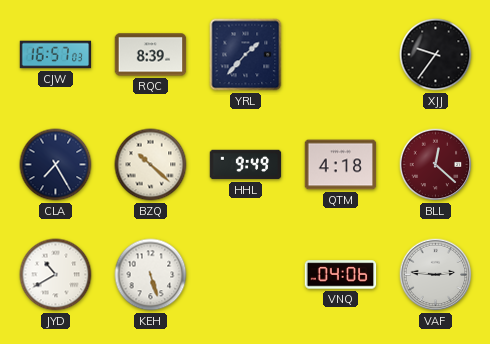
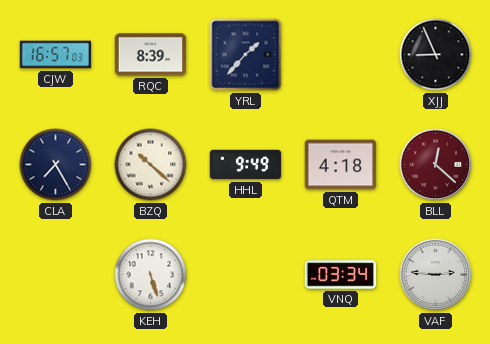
XJJ: 9:36 -> 8:56
JYD: 10:40 -> none
VNQ: 04:06 -> 03:34
